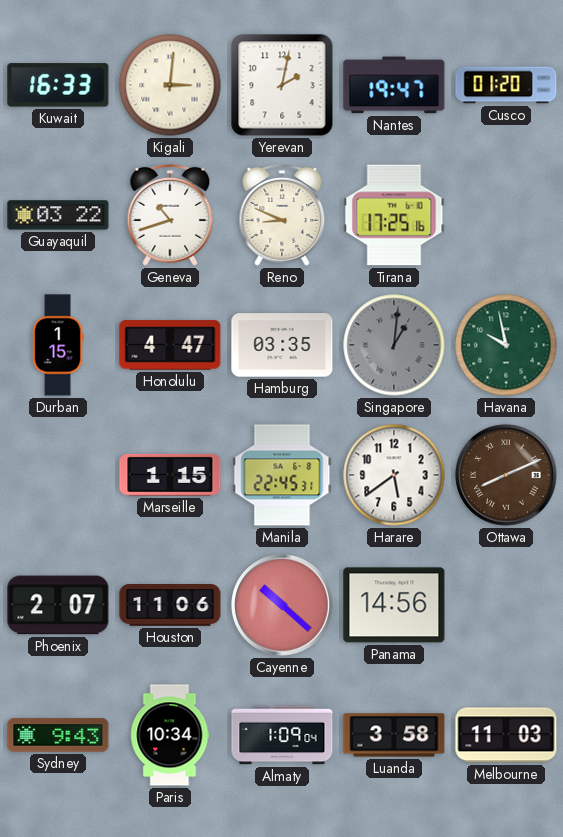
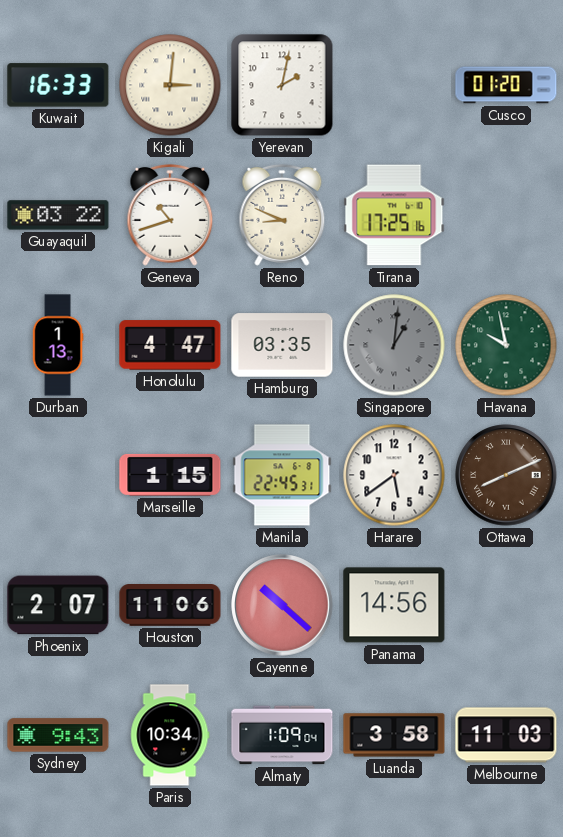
Nantes: 19:47 -> none
Durban: 1:15 -> 1:13
